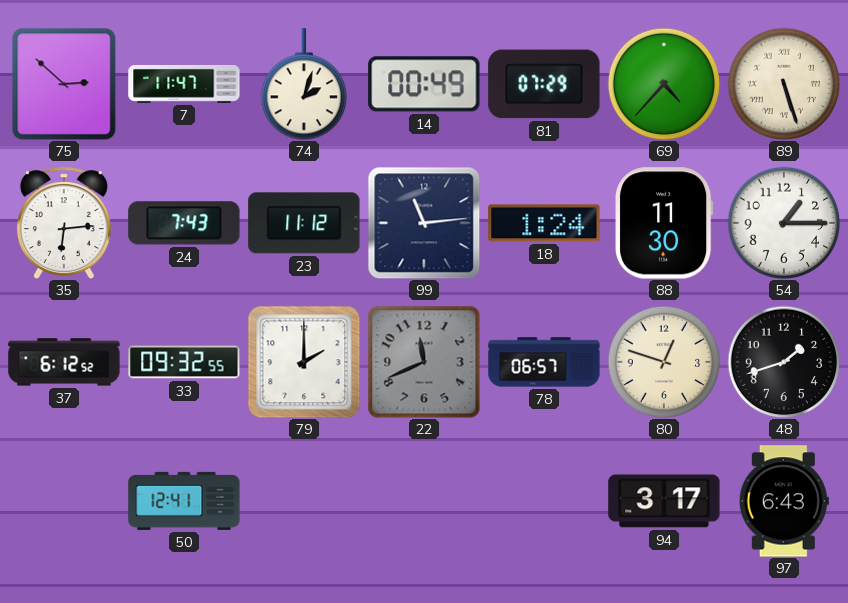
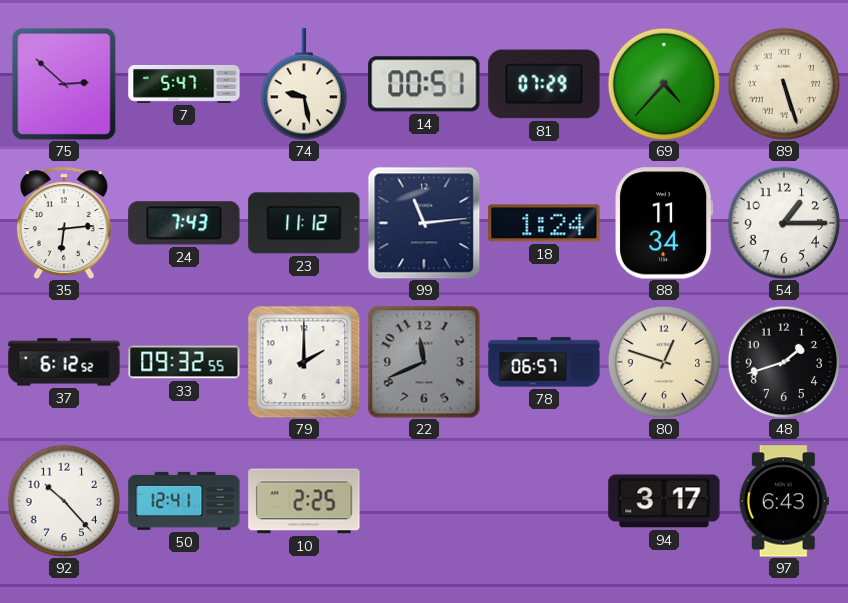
7: 11:47 -> 5:47
74: 2:03 -> 9:28
14: 00:49 -> 00:51
88: 11:30 -> 11:34
92: none -> 10:23
10: none -> 2:25
